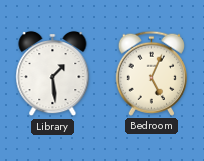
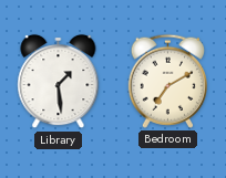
Bedroom: 5:04 -> 7:10
